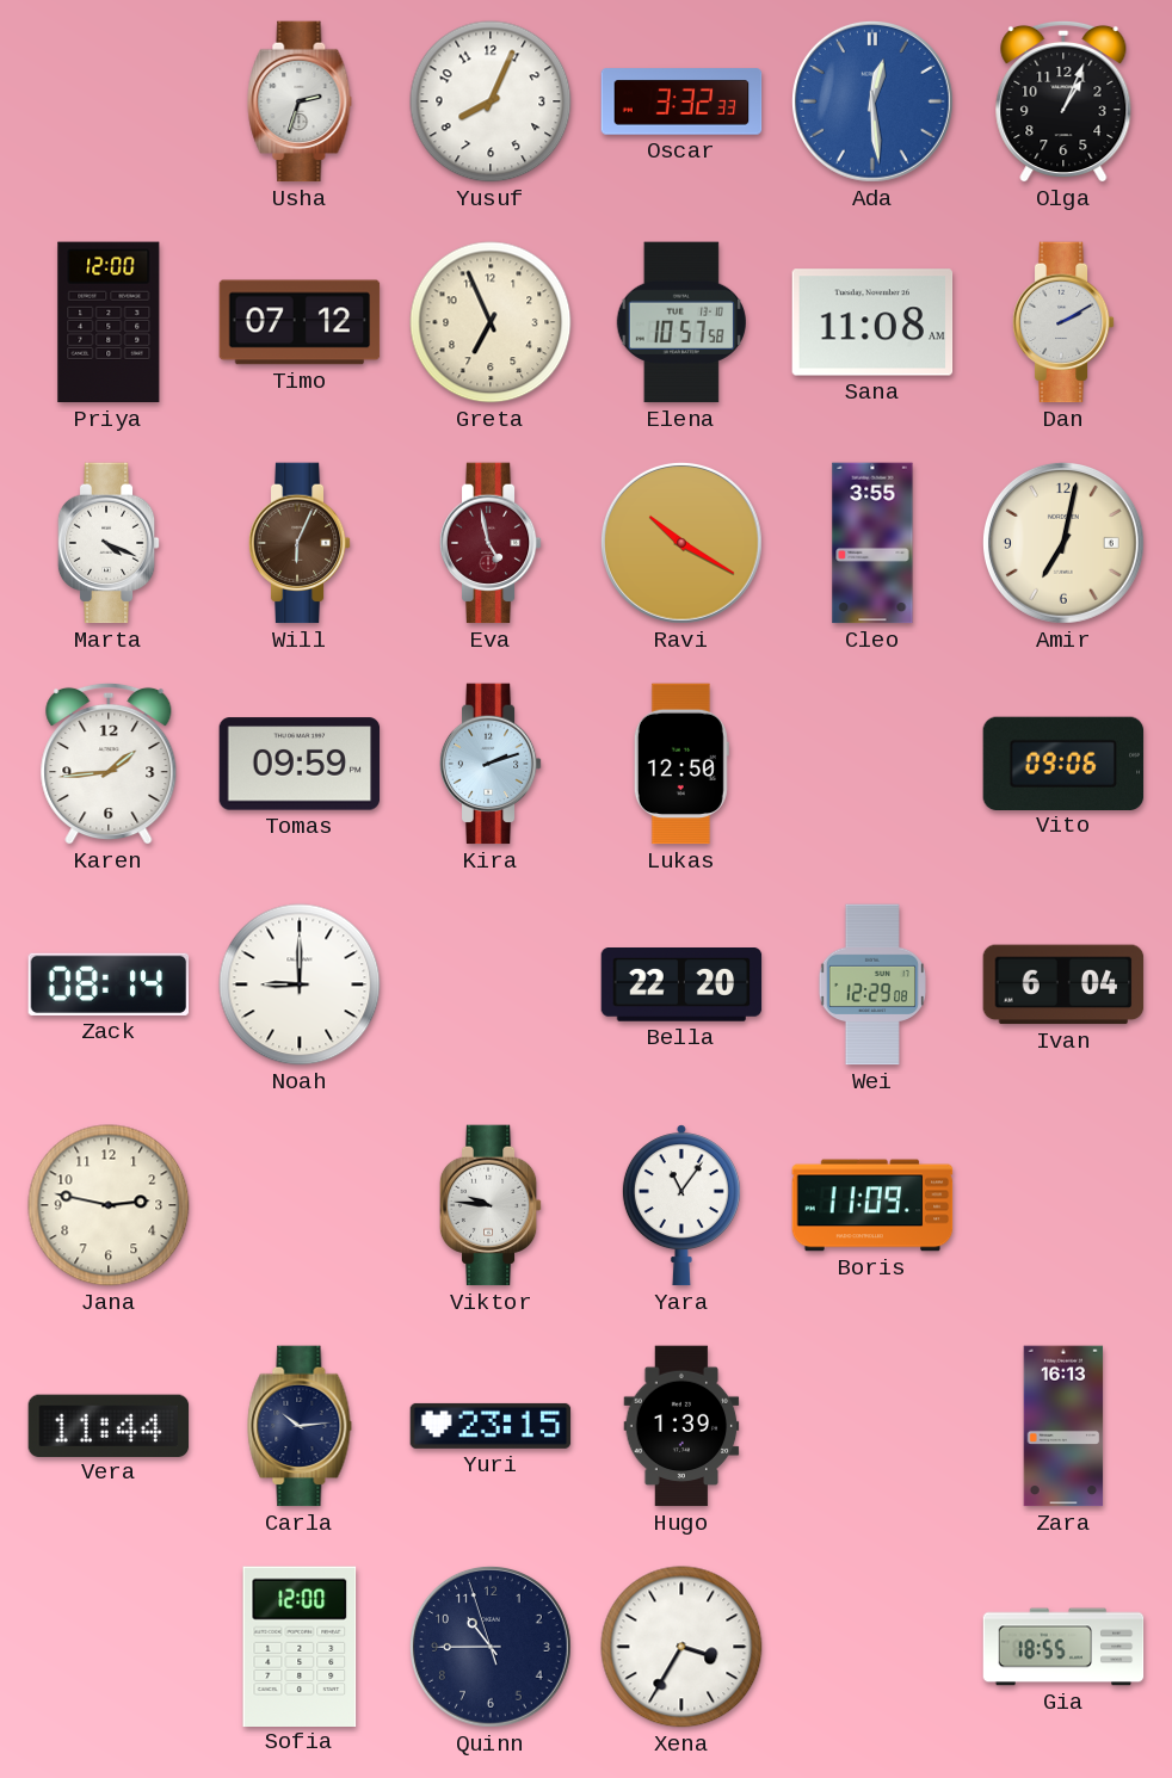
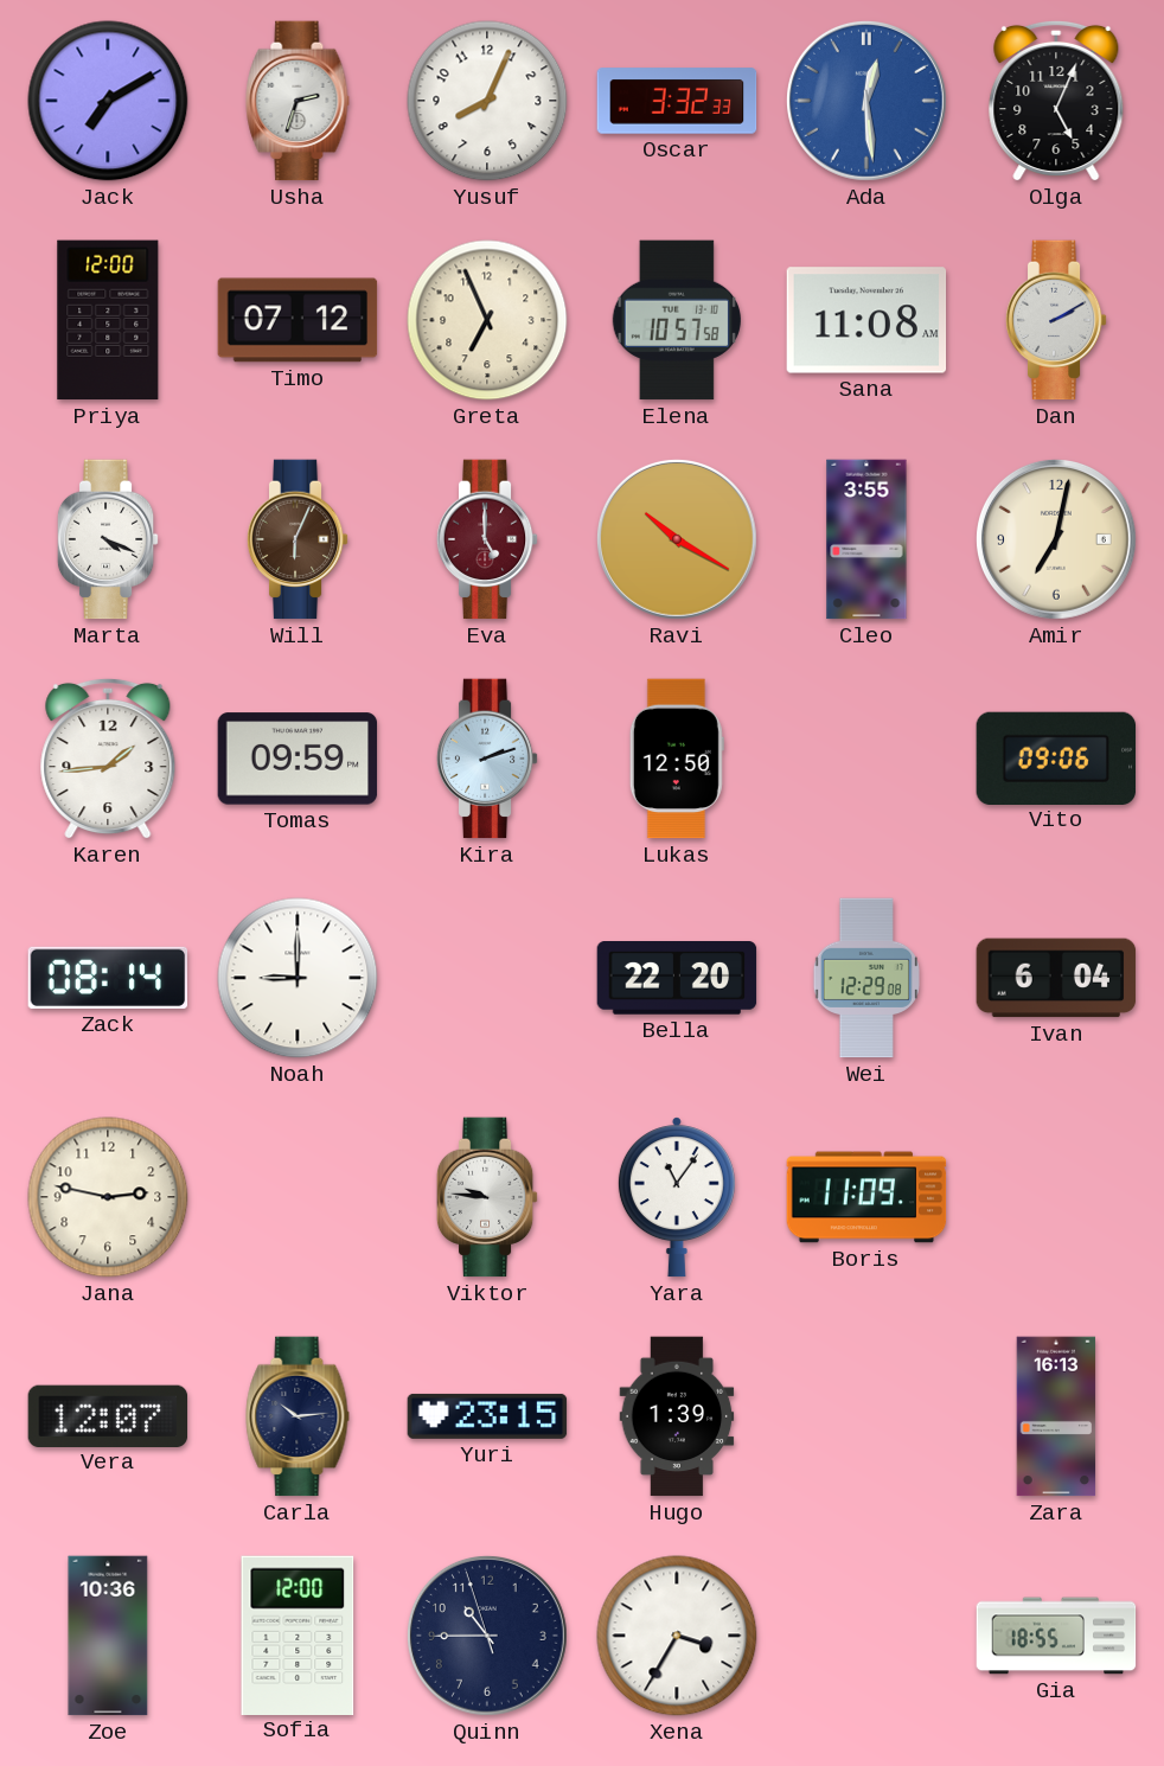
Jack: none -> 7:10
Olga: 1:04 -> 5:04
Eva: 4:58 -> 5:00
Vera: 11:44 -> 12:07
Zoe: none -> 10:36
